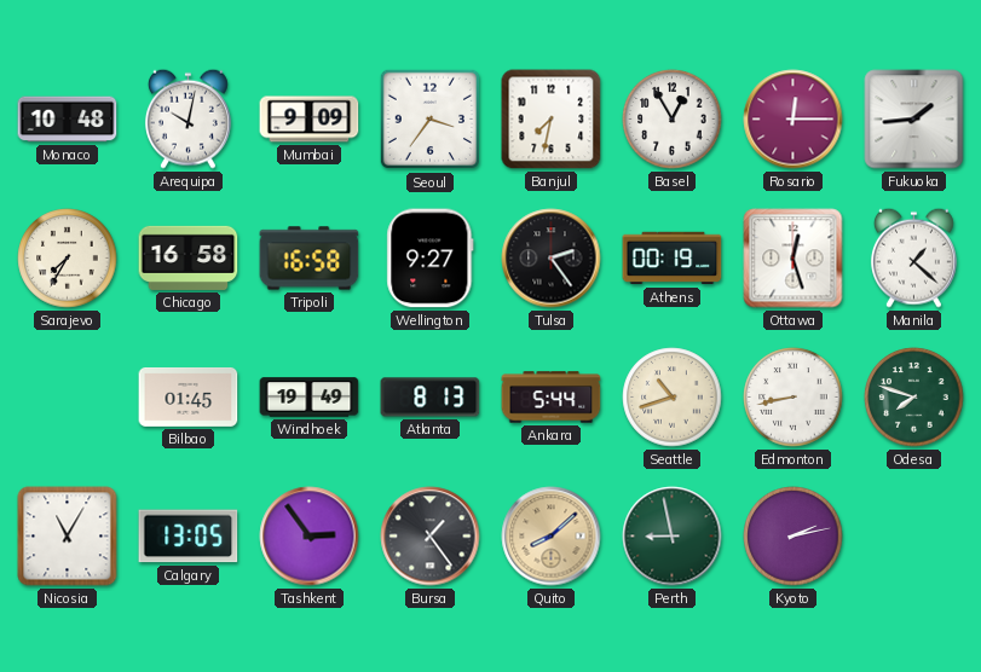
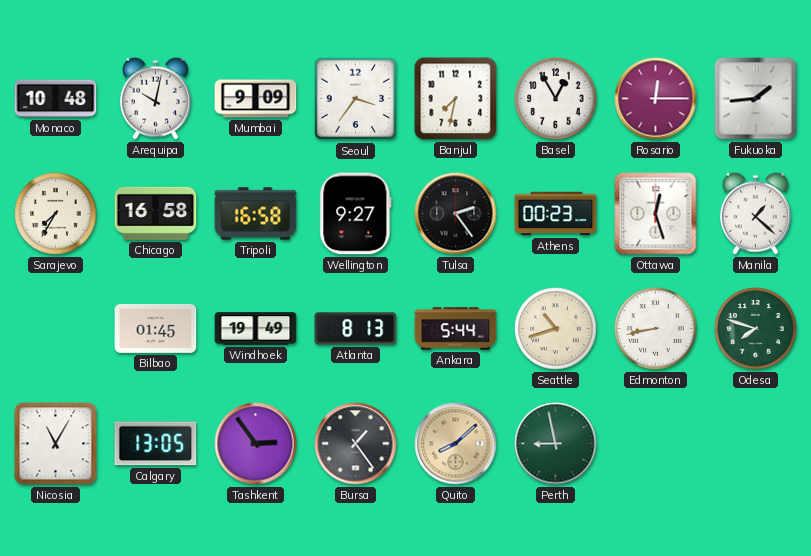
Athens: 00:19 -> 00:23
Kyoto: 2:13 -> none
